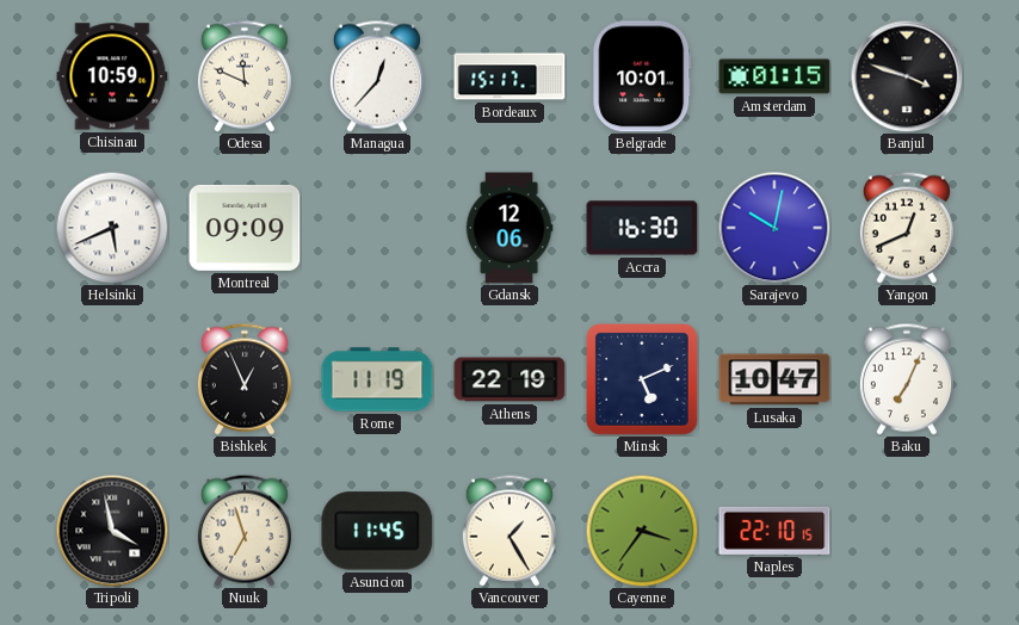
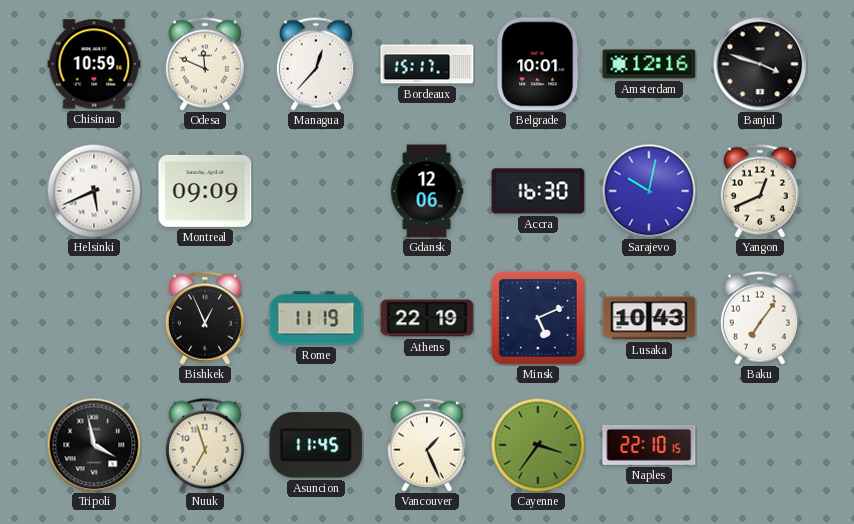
Amsterdam: 01:15 -> 12:16
Lusaka: 10:47 -> 10:43
Baku: 7:04 -> 7:06
Vancouver: 1:25 -> 1:26
